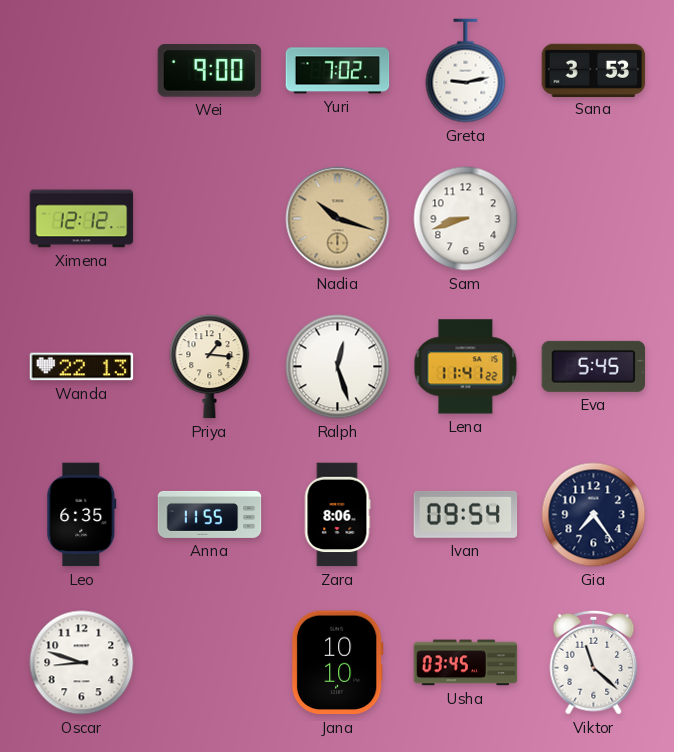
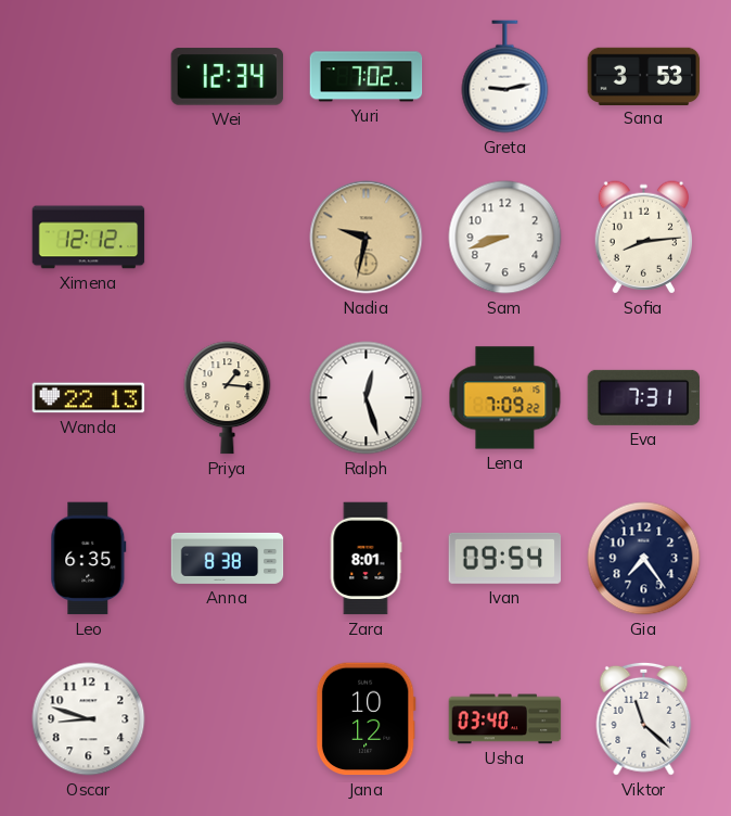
Wei: 9:00 -> 12:34
Nadia: 10:18 -> 9:32
Sofia: none -> 8:14
Lena: 11:41 -> 7:09
Eva: 5:45 -> 7:31
Anna: 11:55 -> 8:38
Zara: 8:06 -> 8:01
Jana: 10:10 -> 10:12
Usha: 03:45 -> 03:40
